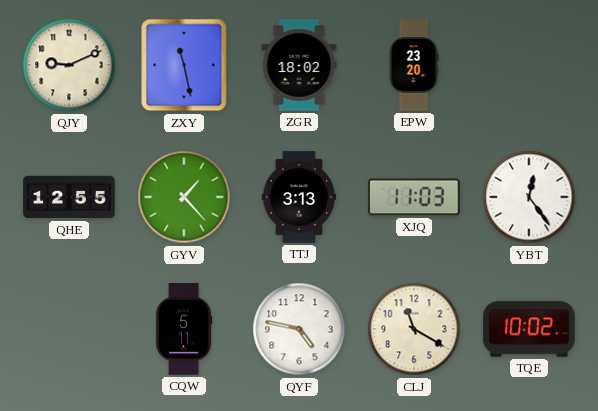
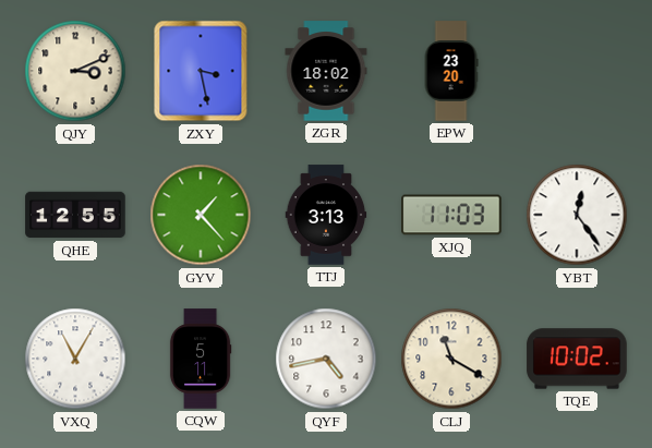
QJY: 9:11 -> 3:11
ZXY: 11:28 -> 3:28
VXQ: none -> 11:05
QYF: 4:47 -> 4:43
